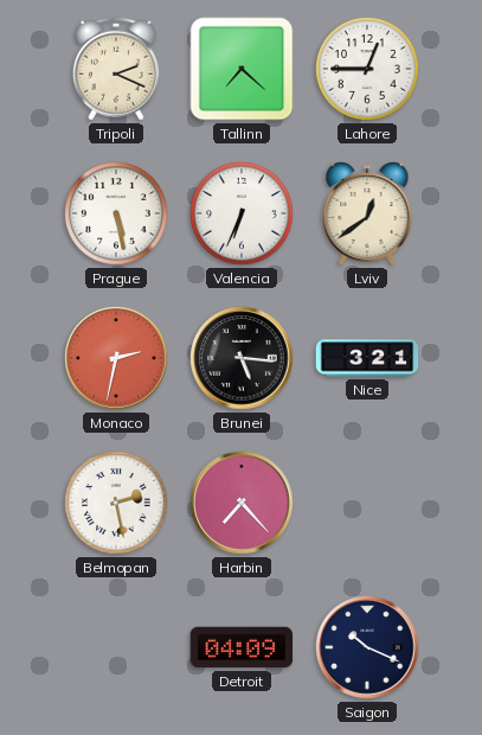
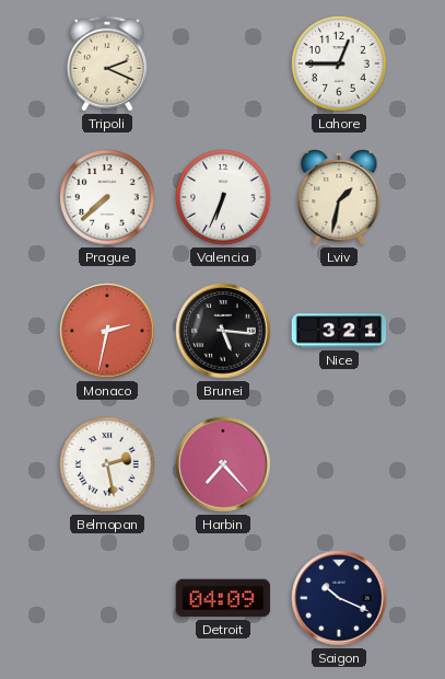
Tallinn: 7:22 -> none
Prague: 5:28 -> 7:38
Lviv: 12:39 -> 1:32
